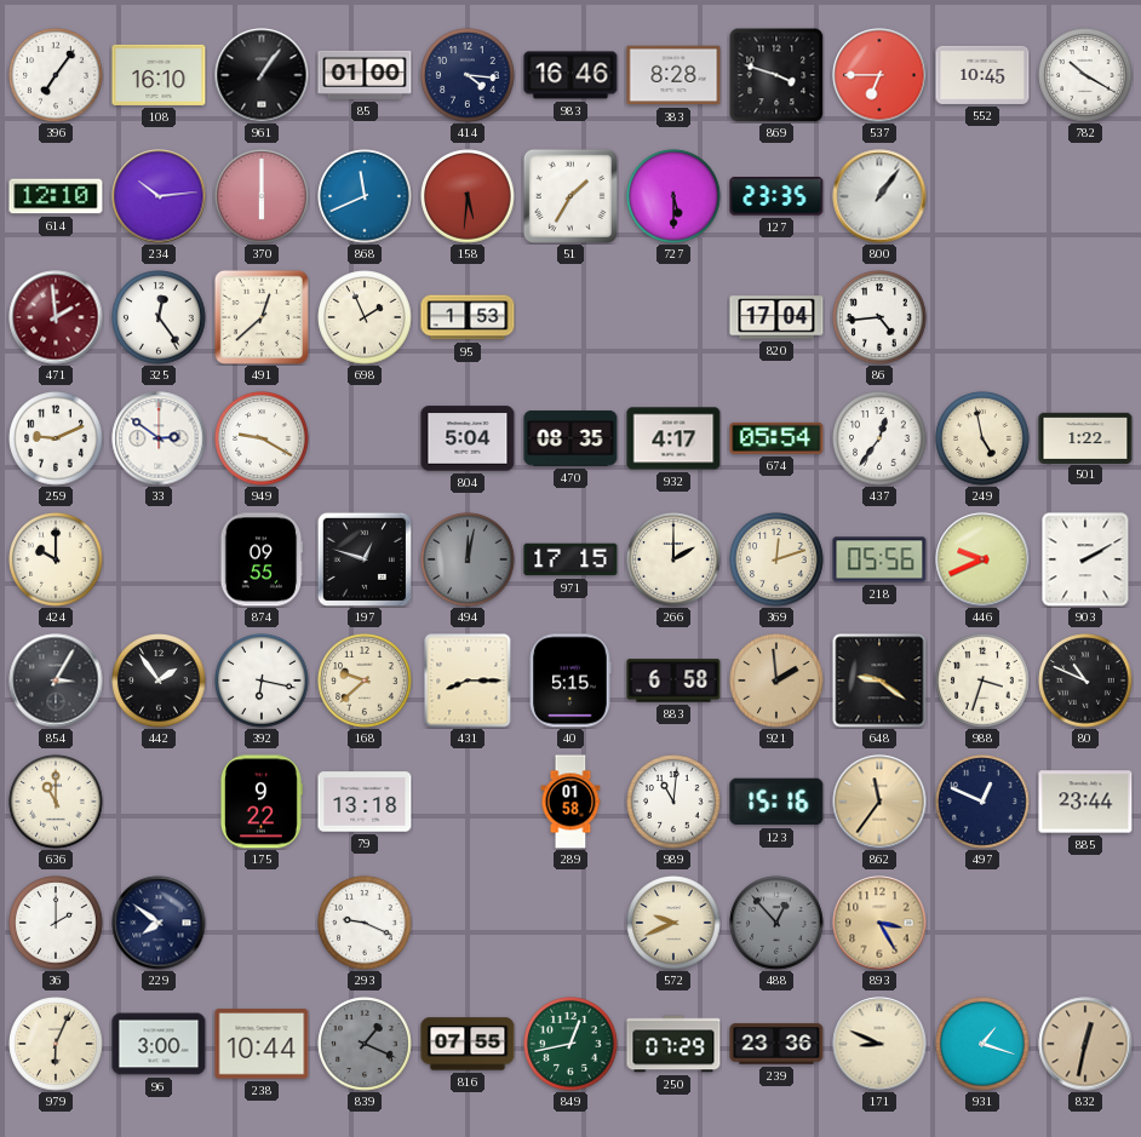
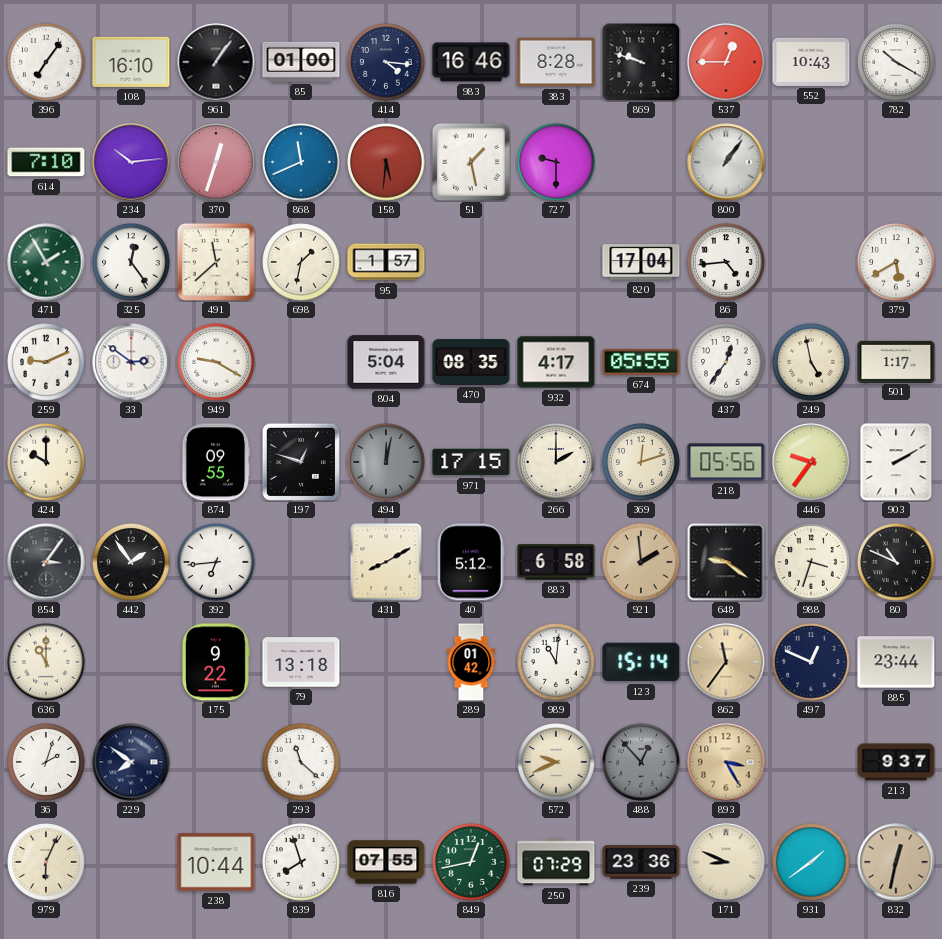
869: 3:48 -> 9:48
537: 6:45 -> 12:45
552: 10:45 -> 10:43
614: 12:10 -> 7:10
370: 6:00 -> 12:33
51: 1:35 -> 1:28
727: 5:30 -> 9:30
127: 23:35 -> none
471: 1:59 -> 1:55
471 dial: burgundy -> green
491: 12:38 -> 11:38
698: 1:56 -> 1:32
95: 1:53 -> 1:57
379: none -> 5:40
674: 05:54 -> 05:55
501: 1:22 -> 1:17
446: 9:41 -> 9:36
854: 3:05 -> 3:06
392: 6:17 -> 6:44
168: 9:38 -> none
431: 8:15 -> 8:10
40: 5:15 -> 5:12
289: 01:58 -> 01:42
123: 15:16 -> 15:14
36: 2:00 -> 2:03
293: 9:19 -> 11:22
213: none -> 9:37
96: 3:00 -> none
839: 1:19 -> 7:57
839 dial: grey -> white
931: 1:18 -> 1:39
